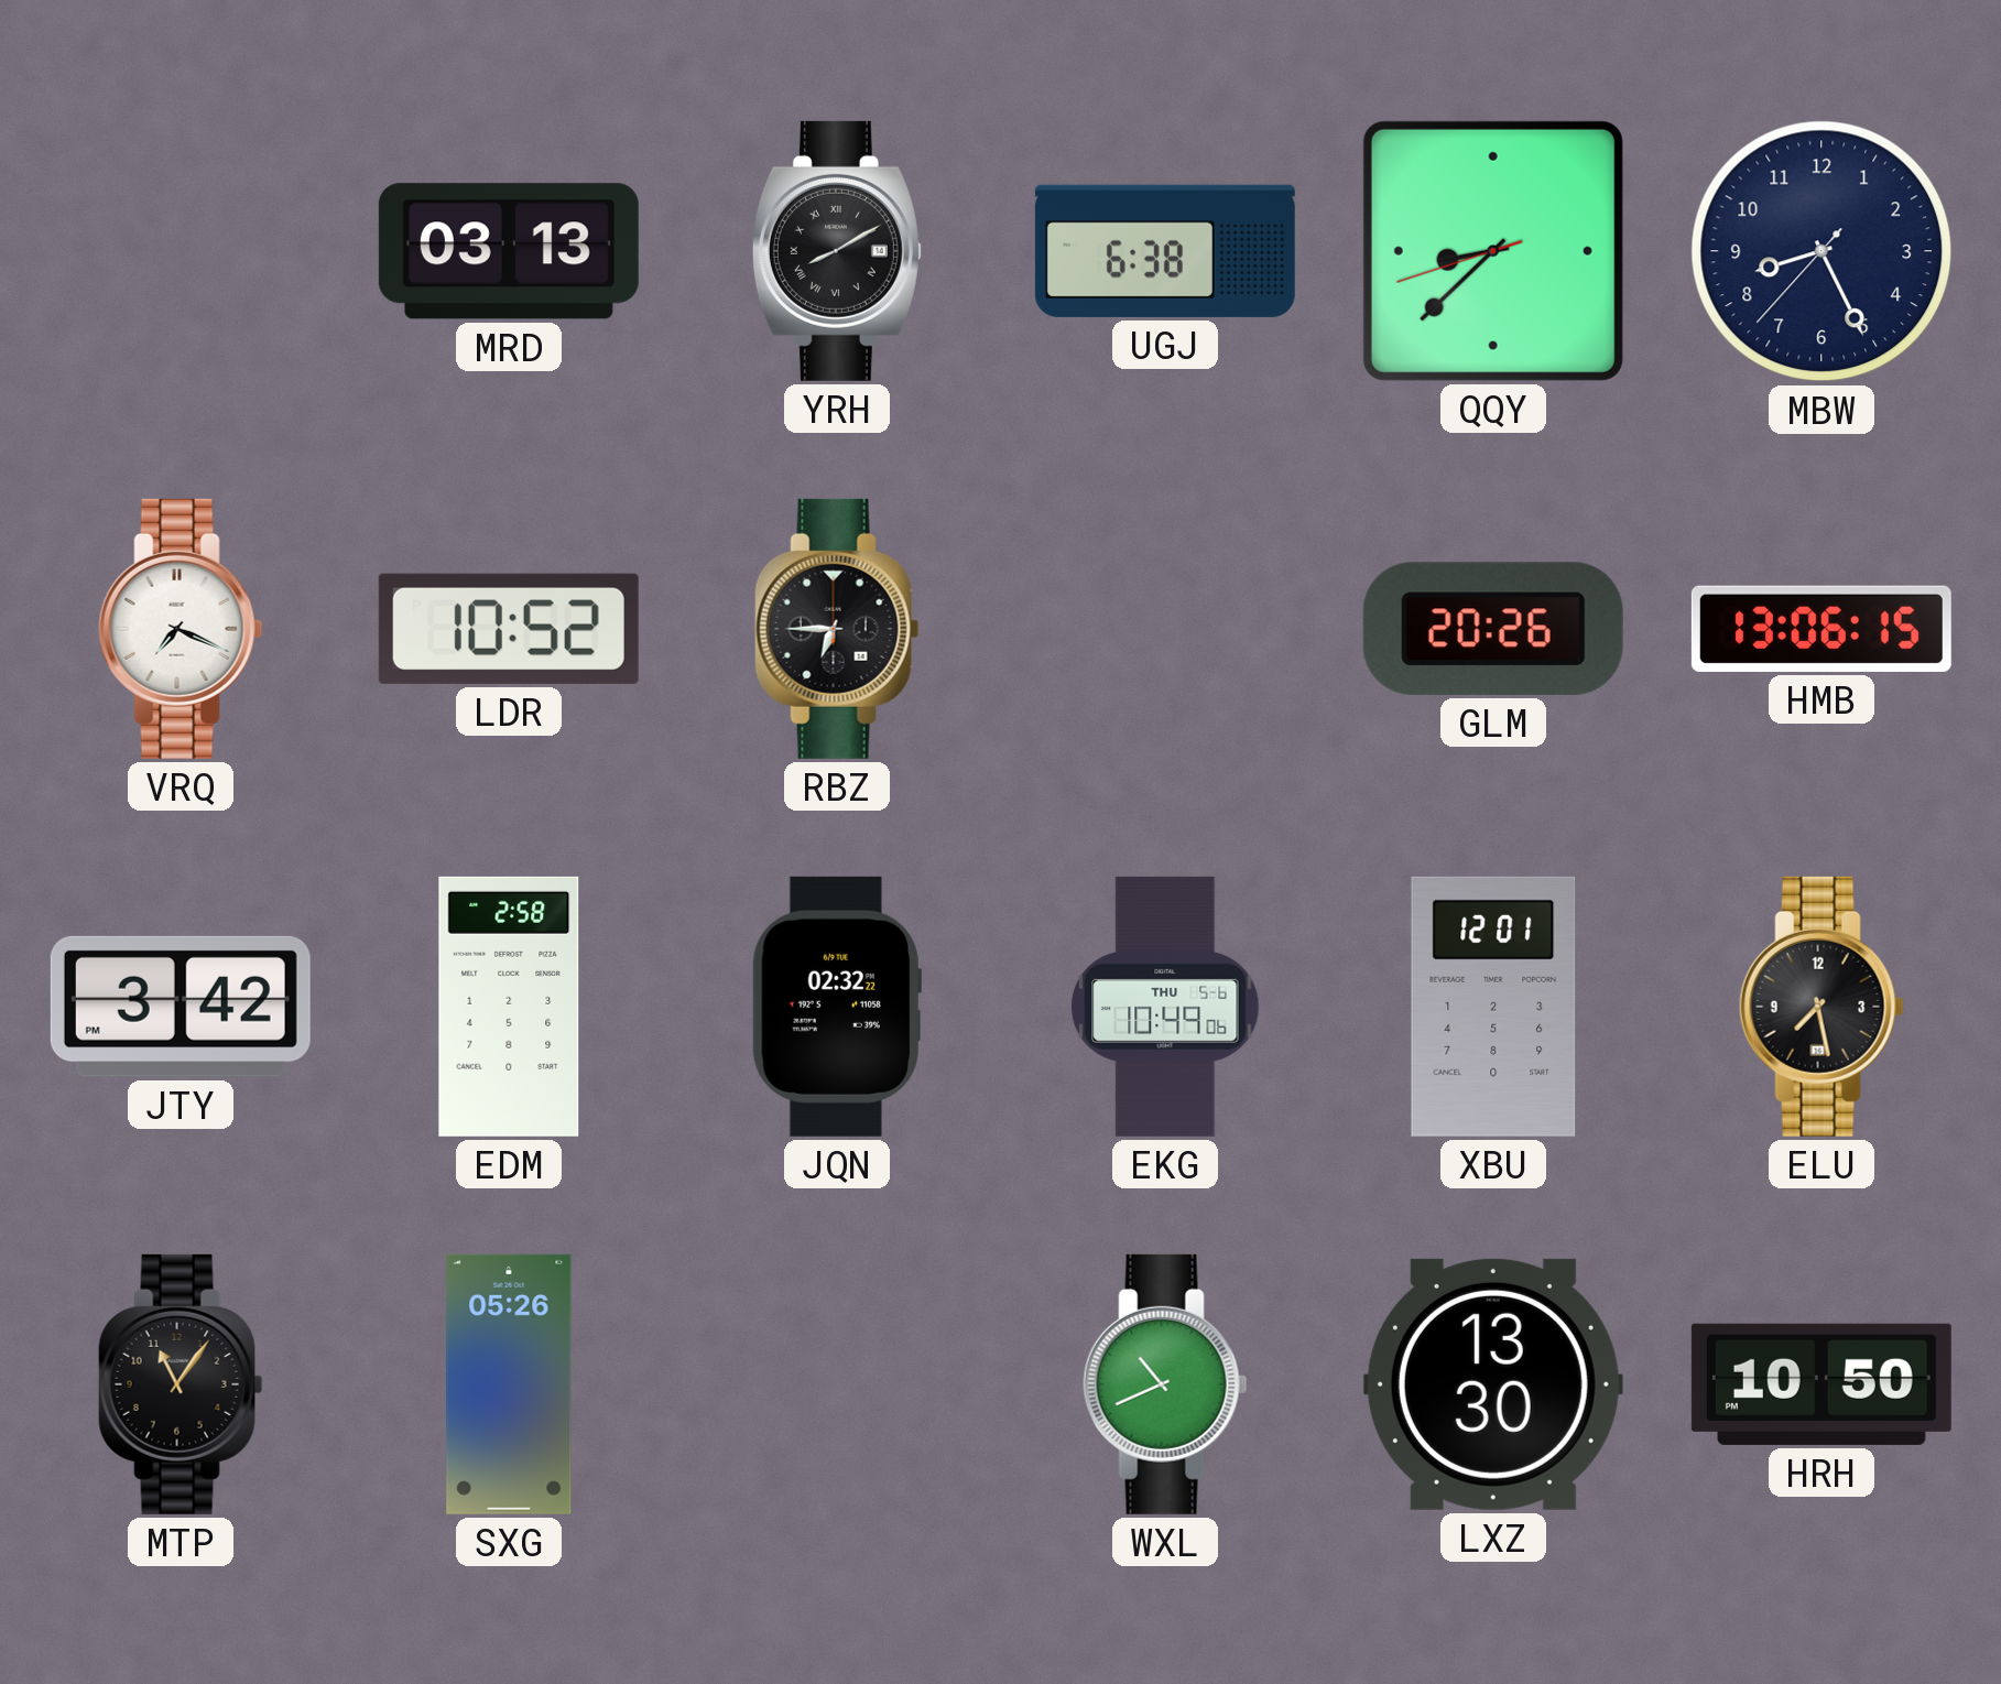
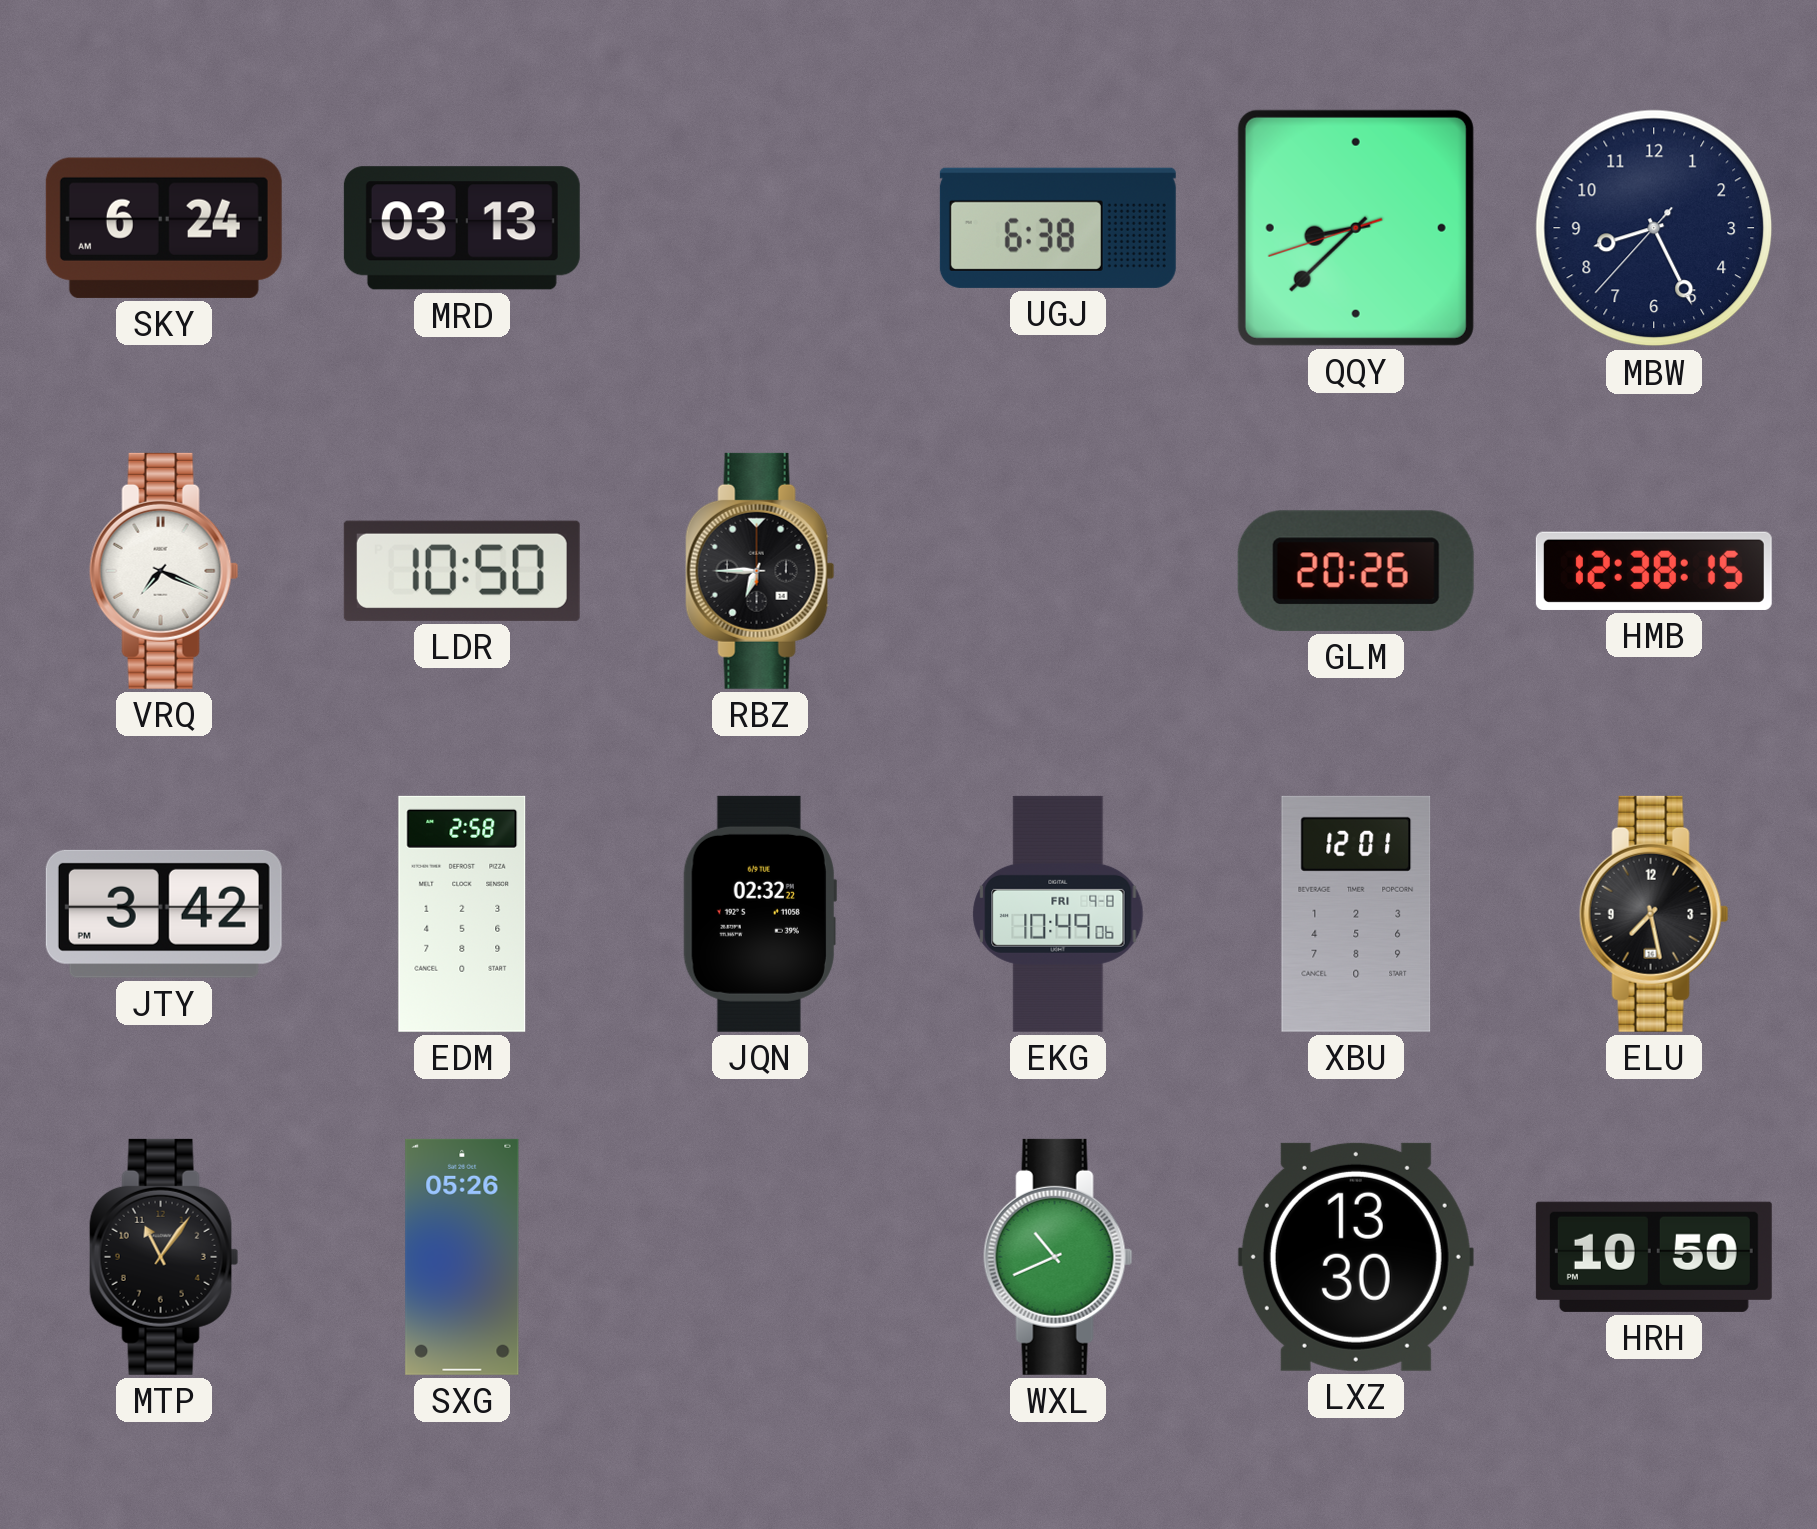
SKY: none -> 6:24
YRH: 8:10 -> none
LDR: 10:52 -> 10:50
HMB: 13:06 -> 12:38
EKG date: THU 5-6 -> FRI 9-8
